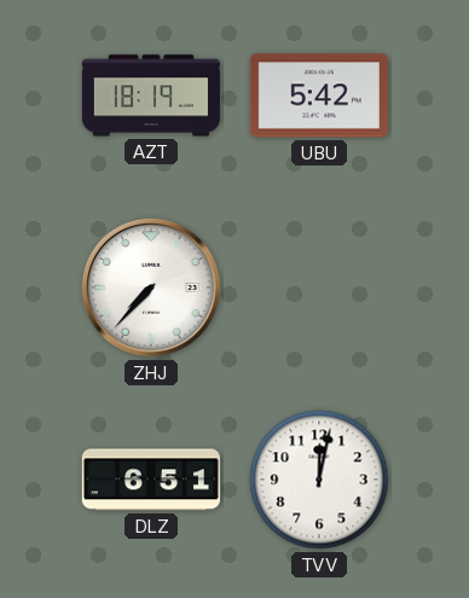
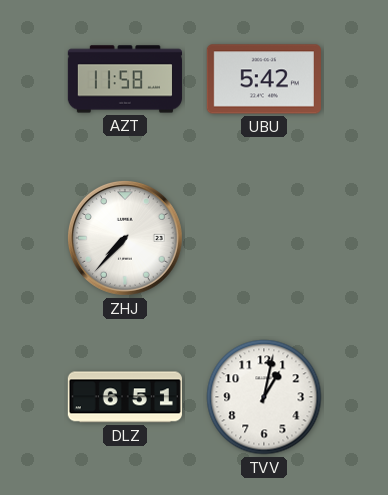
AZT: 18:19 -> 11:58
TVV: 12:02 -> 1:02
